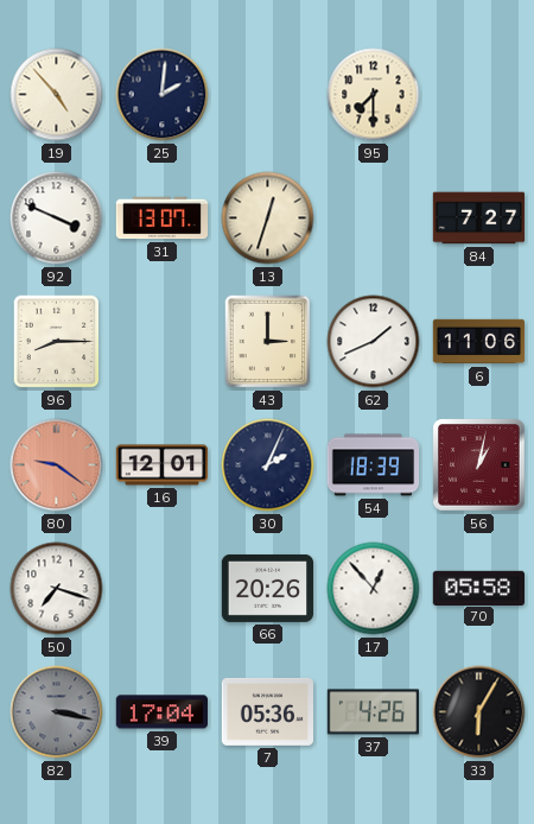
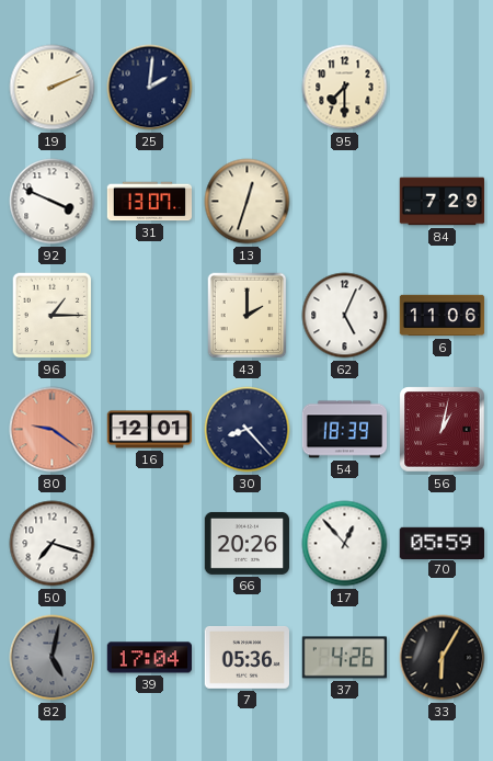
19: 4:53 -> 2:11
84: 7:27 -> 7:29
96: 8:15 -> 1:15
43: 3:00 -> 2:00
62: 1:41 -> 5:04
30: 2:04 -> 8:23
70: 05:58 -> 05:59
82: 3:17 -> 5:02
